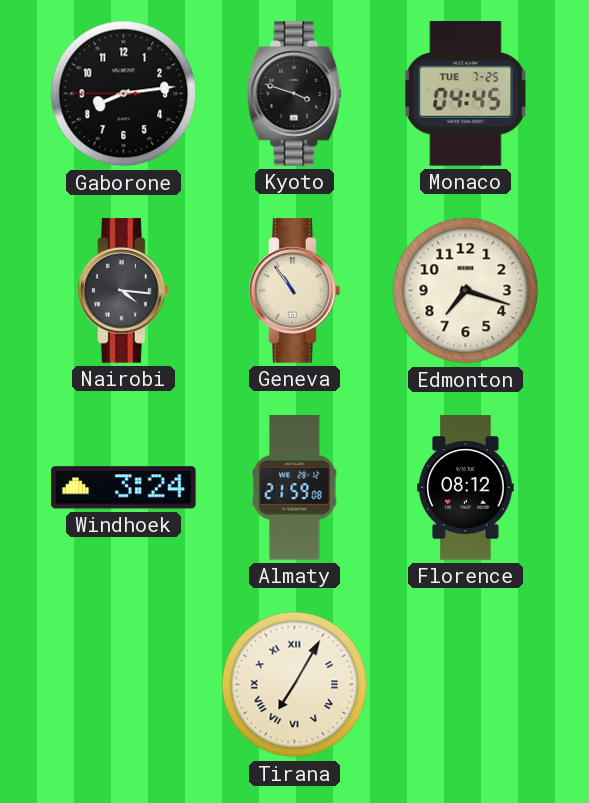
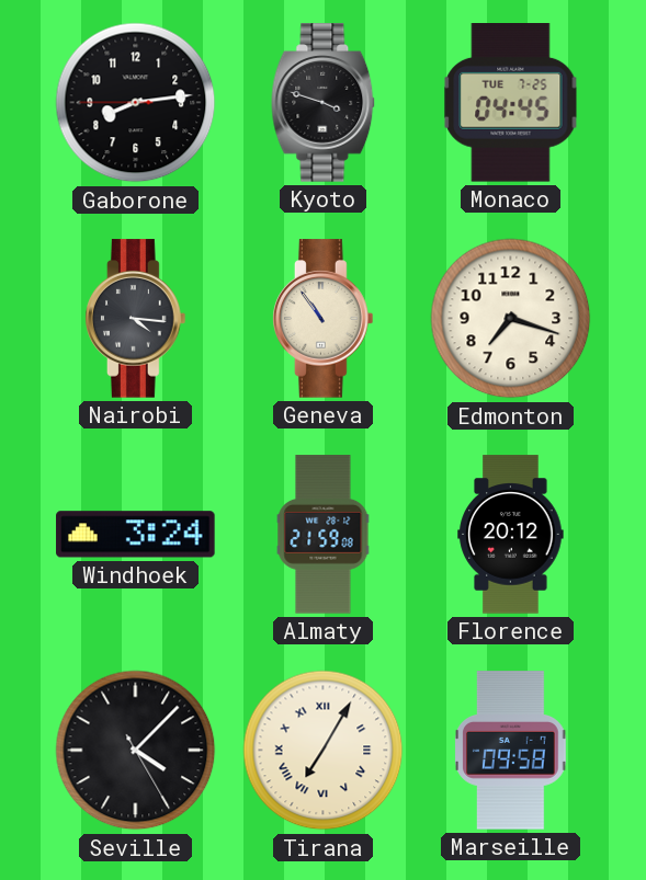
Florence: 08:12 -> 20:12
Seville: none -> 4:07
Marseille: none -> 09:58
